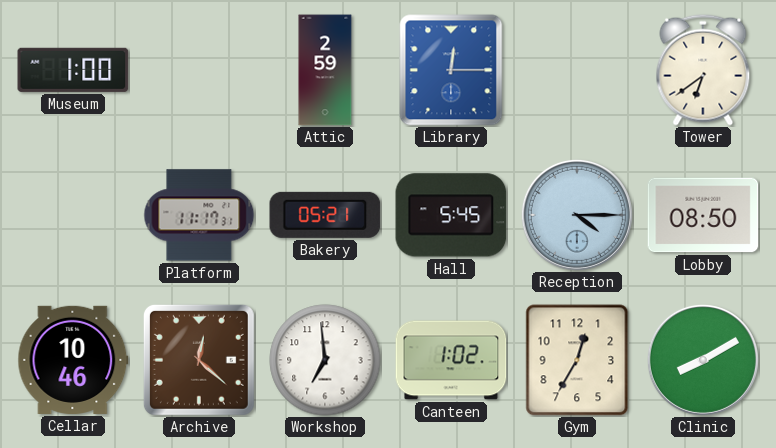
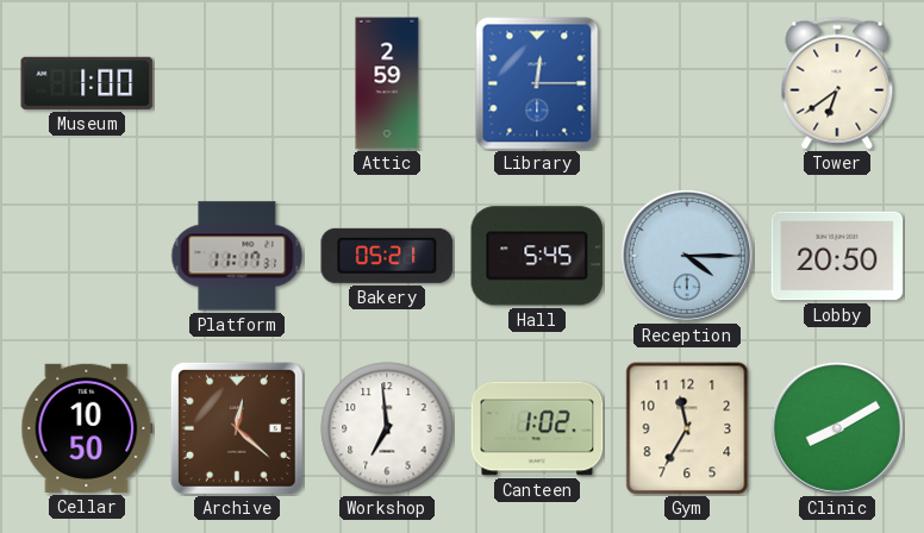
Lobby: 08:50 -> 20:50
Cellar: 10:46 -> 10:50
Gym: 12:35 -> 11:35
